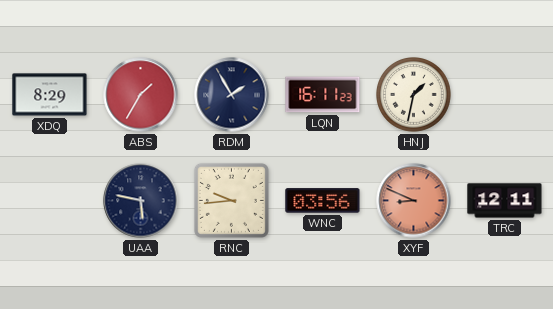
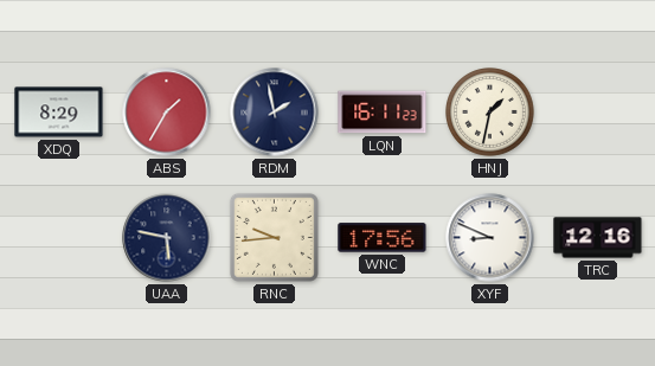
RDM: 1:55 -> 1:58
WNC: 03:56 -> 17:56
XYF dial: salmon -> white
TRC: 12:11 -> 12:16
